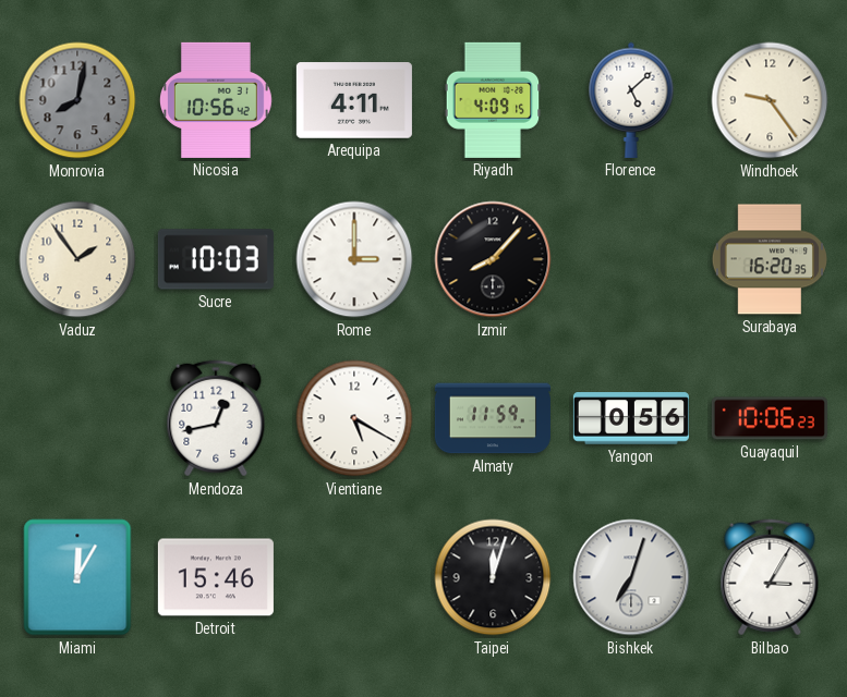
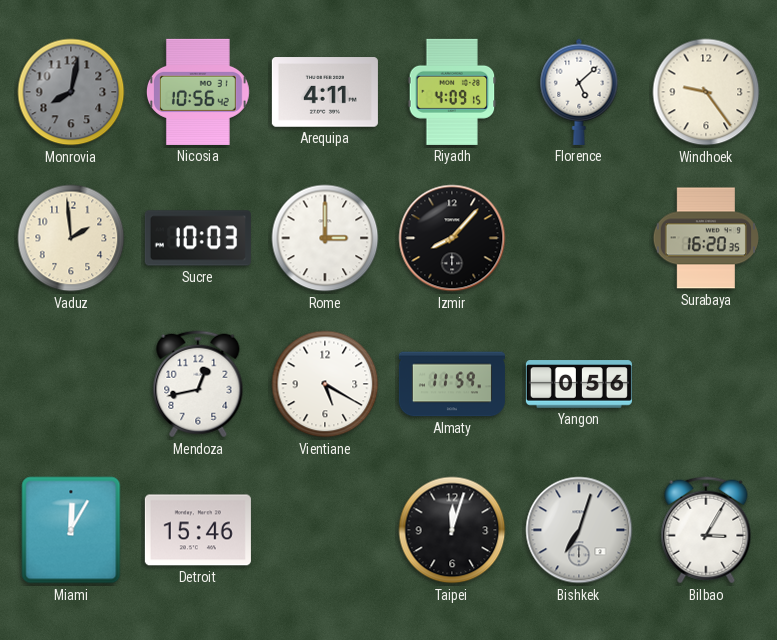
Vaduz: 1:54 -> 1:59
Guayaquil: 10:06 -> none
